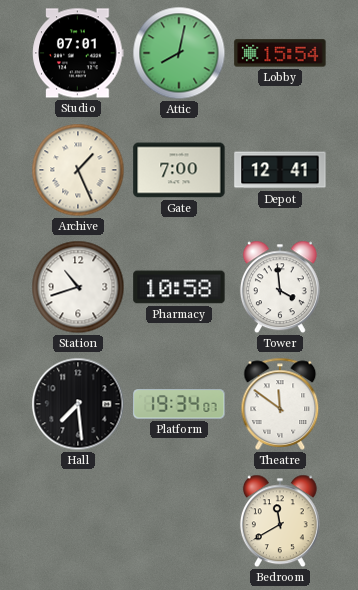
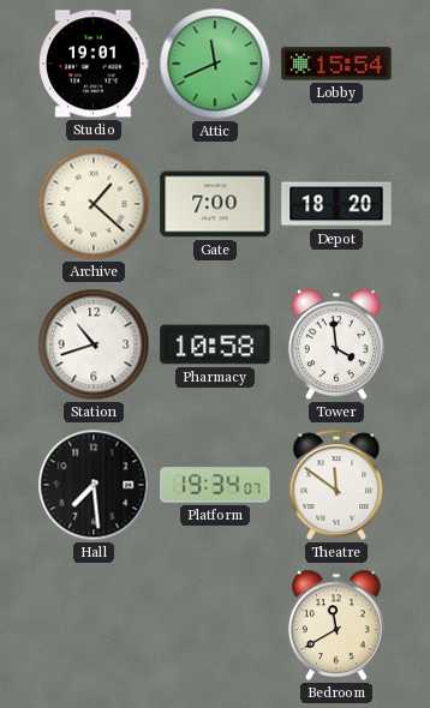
Studio: 07:01 -> 19:01
Attic: 8:02 -> 11:41
Archive: 1:26 -> 1:22
Depot: 12:41 -> 18:20
